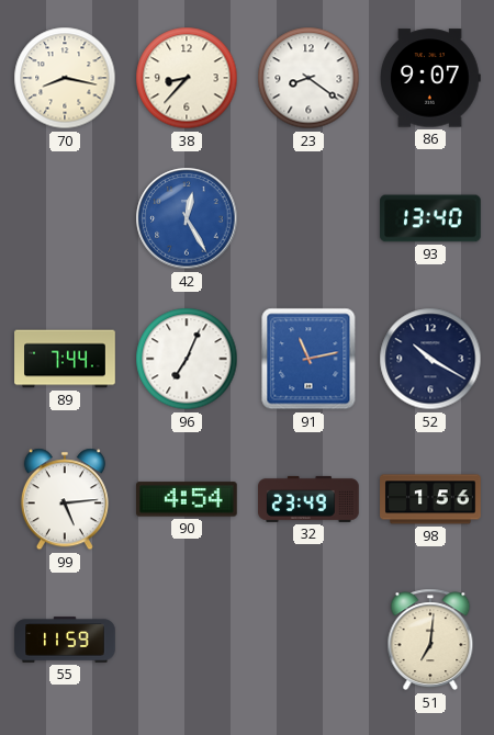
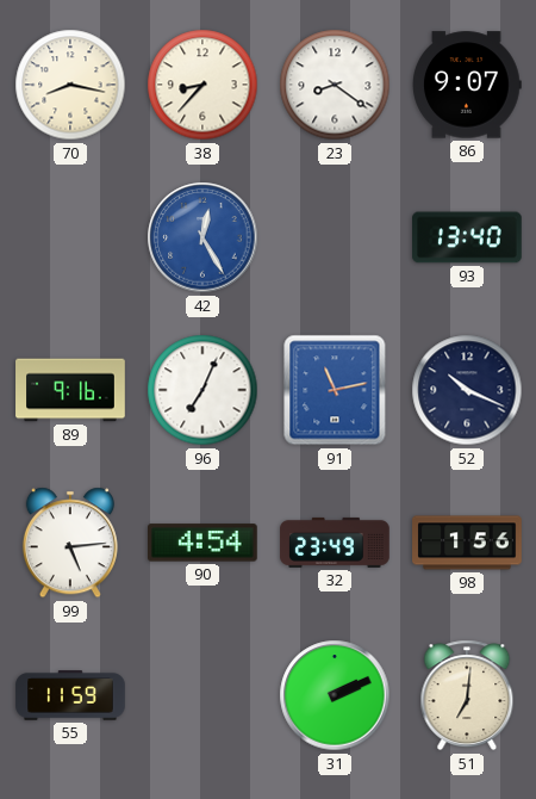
89: 7:44 -> 9:16
52: 10:20 -> 10:19
31: none -> 2:11
